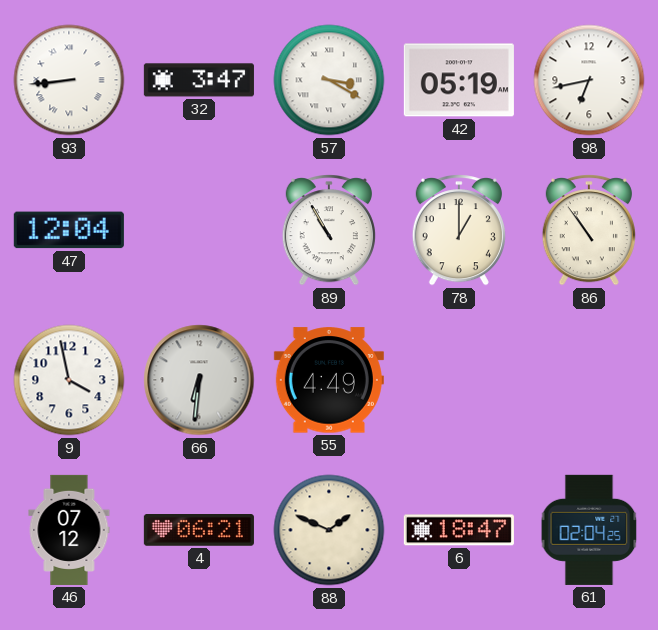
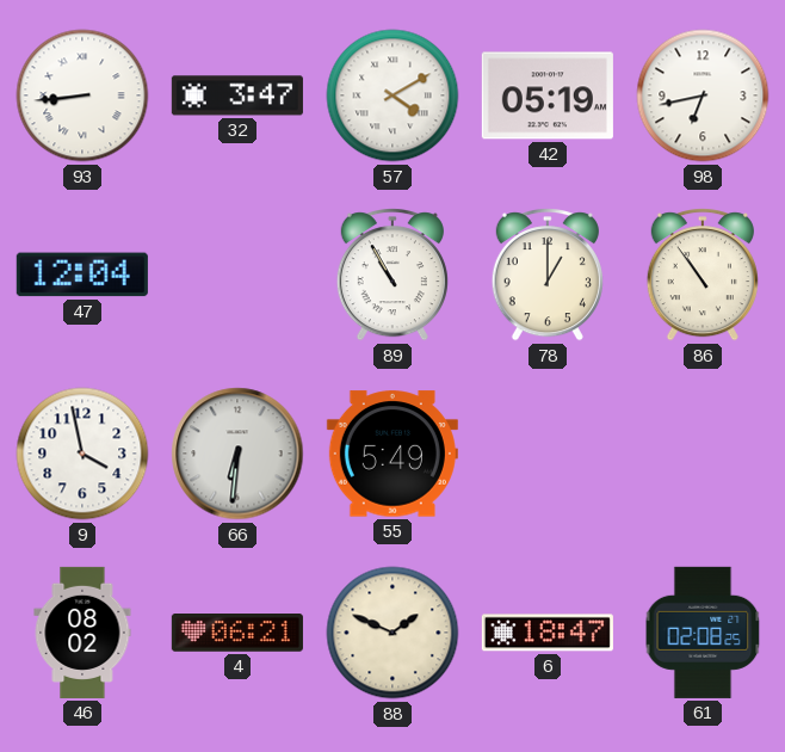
57: 3:20 -> 4:10
55: 4:49 -> 5:49
46: 07:12 -> 08:02
61: 02:04 -> 02:08
